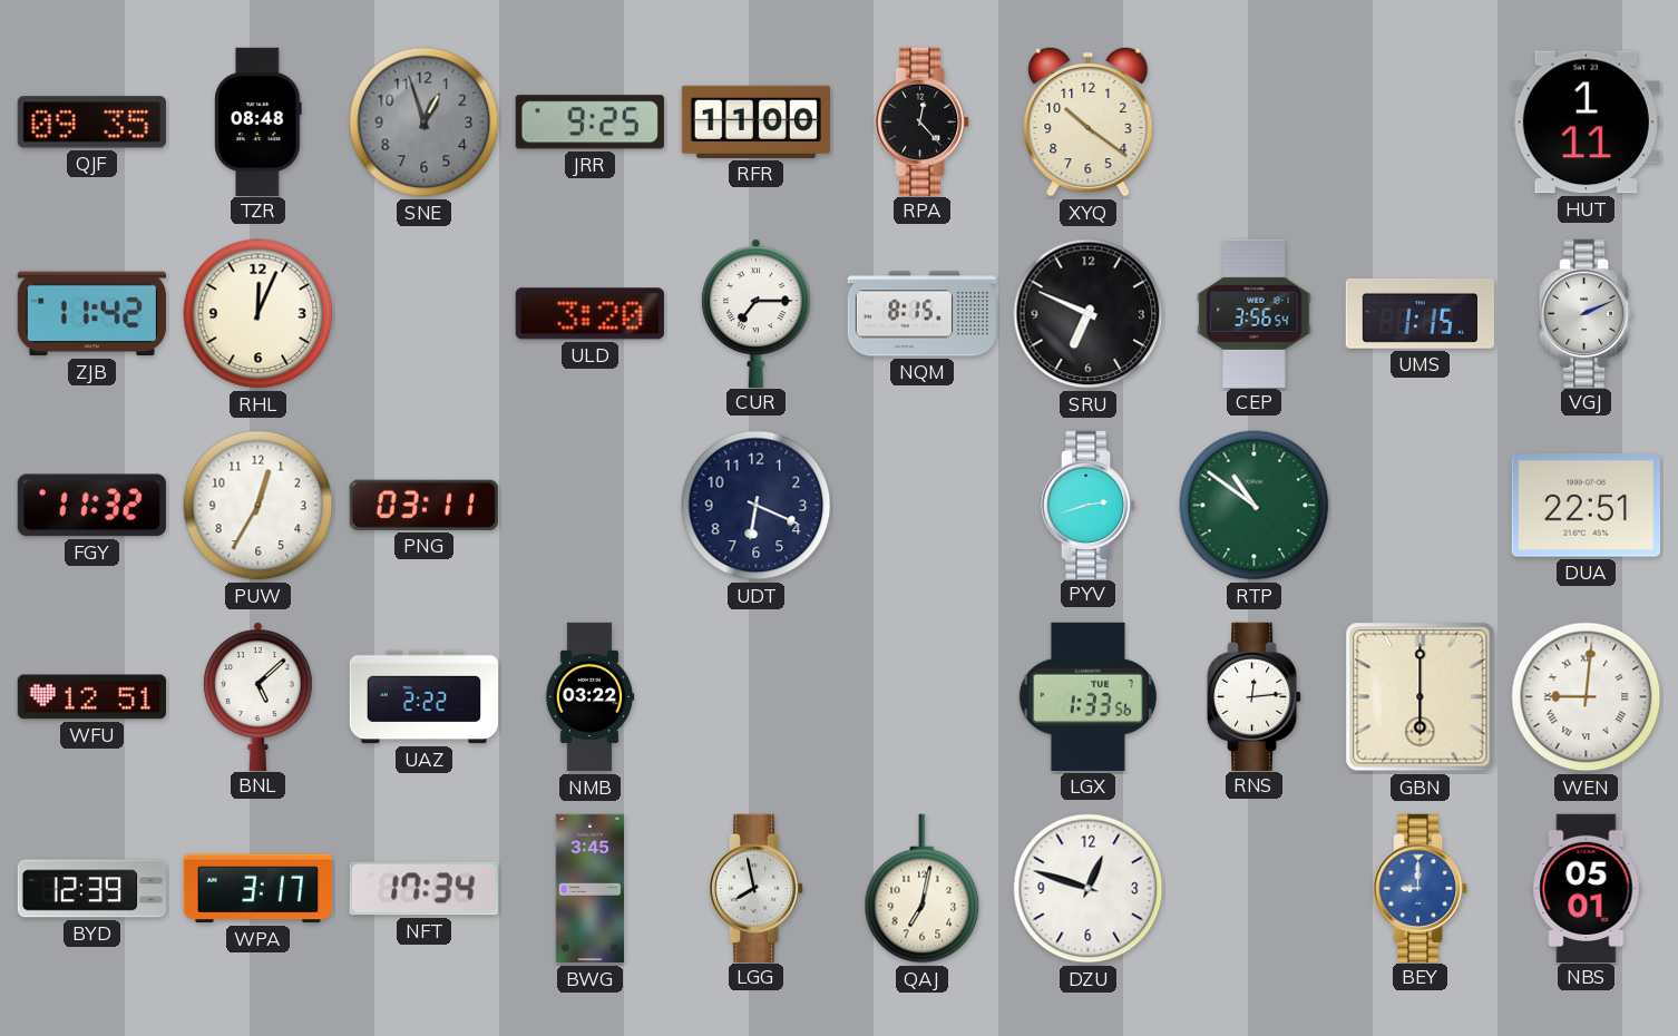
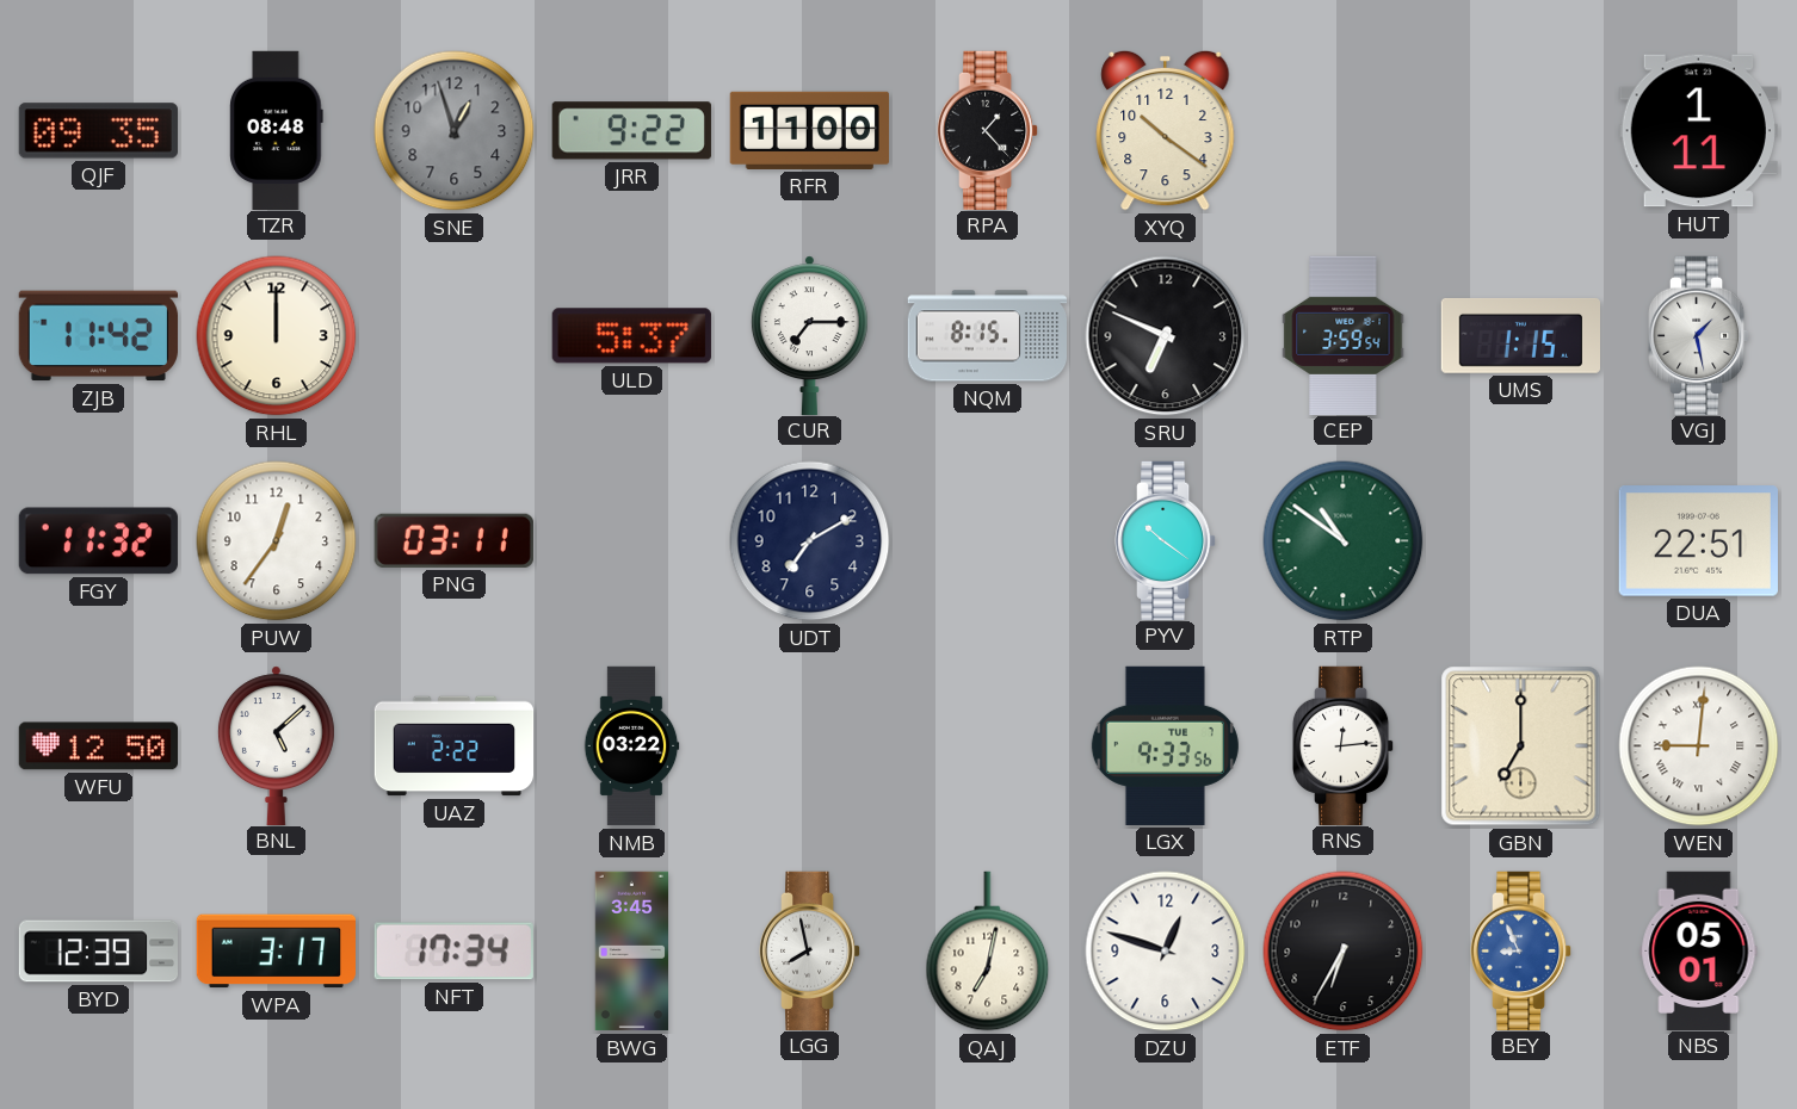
JRR: 9:25 -> 9:22
RPA: 12:23 -> 1:23
RHL: 12:04 -> 12:00
ULD: 3:20 -> 5:37
CEP: 3:56 -> 3:59
VGJ: 2:11 -> 1:28
PUW: 12:35 -> 12:36
UDT: 6:19 -> 7:10
PYV: 2:42 -> 10:21
WFU: 12:51 -> 12:50
LGX: 1:33 -> 9:33
GBN: 6:00 -> 7:00
ETF: none -> 6:35
BEY: 9:00 -> 8:56
